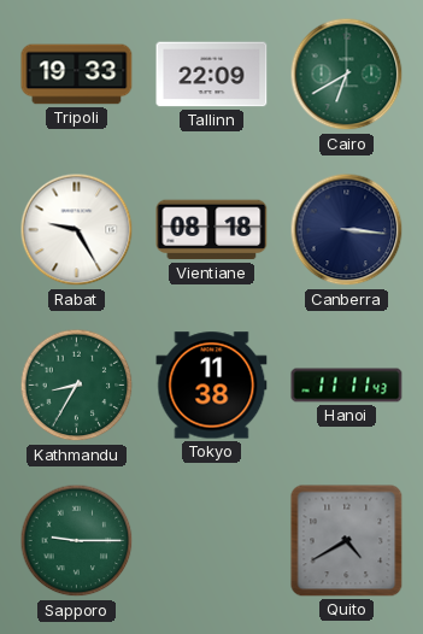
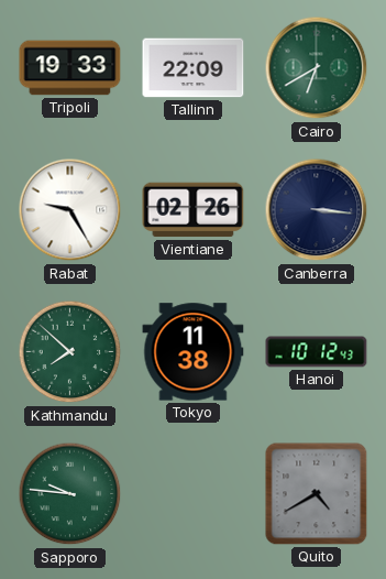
Vientiane: 08:18 -> 02:26
Kathmandu: 8:35 -> 7:52
Hanoi: 11:11 -> 10:12
Sapporo: 9:15 -> 9:46
